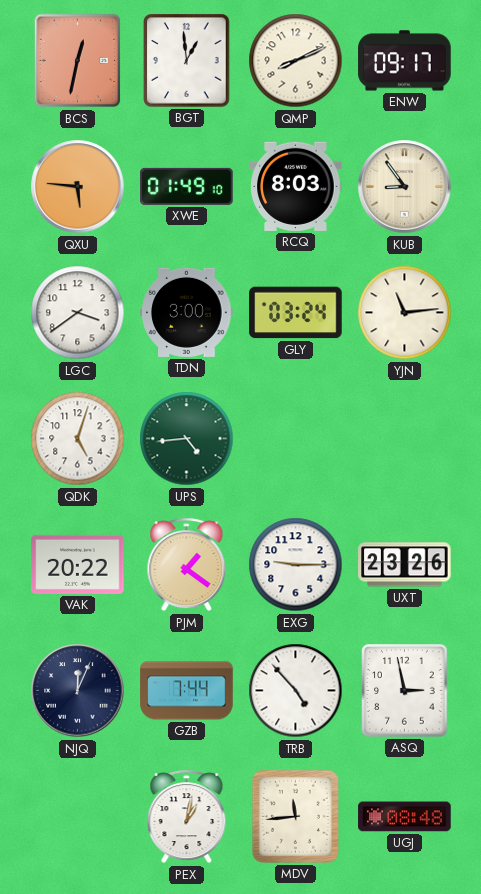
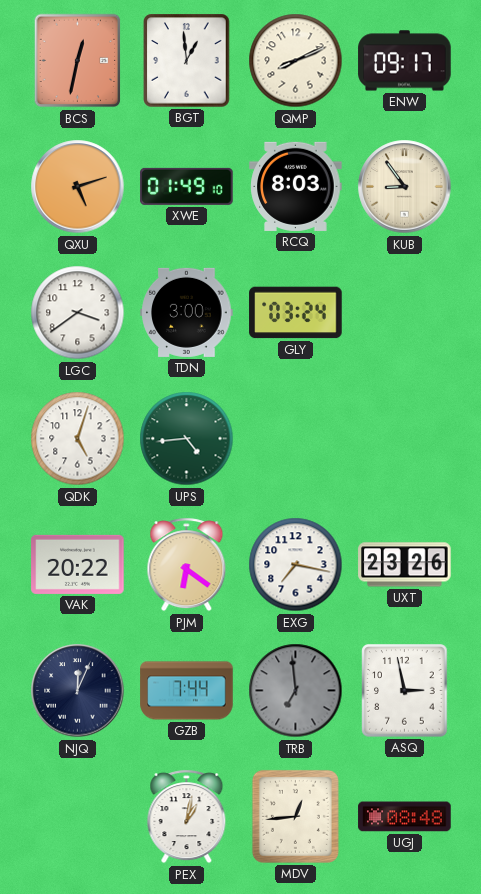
QXU: 5:46 -> 5:12
YJN: 11:14 -> none
PJM: 1:21 -> 6:21
EXG: 9:15 -> 7:17
TRB: 4:53 -> 6:59
TRB dial: white -> grey
MDV: 11:44 -> 12:44
